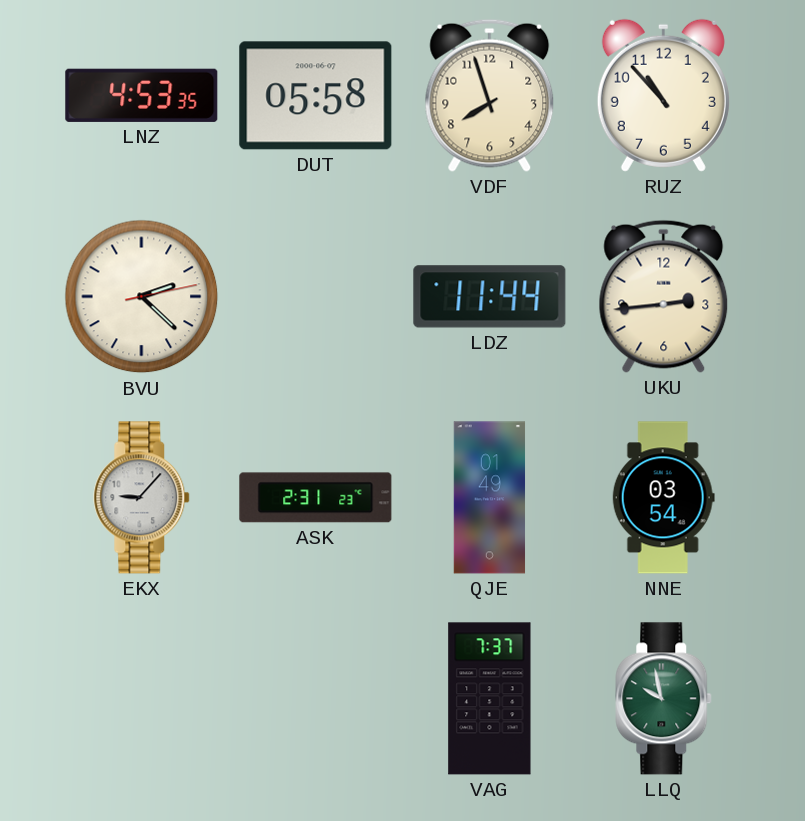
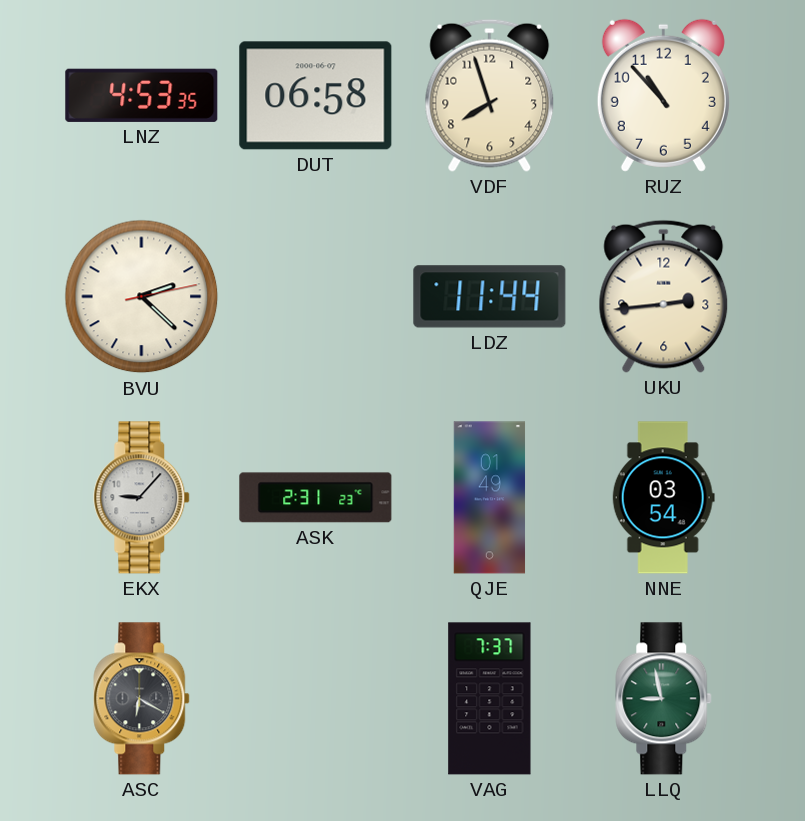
DUT: 05:58 -> 06:58
ASC: none -> 6:20
LLQ: 9:58 -> 8:58
